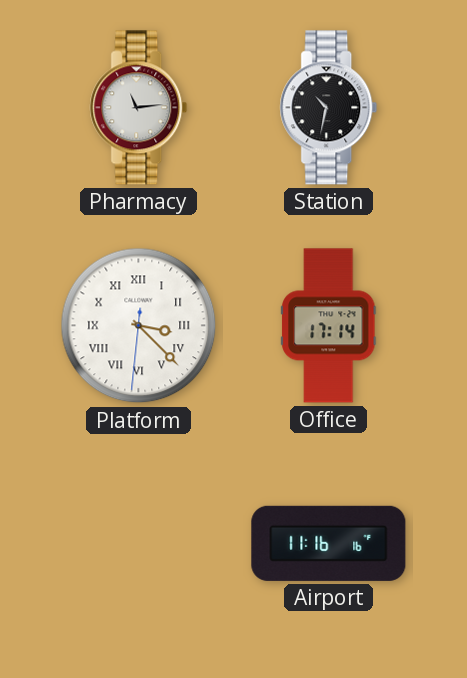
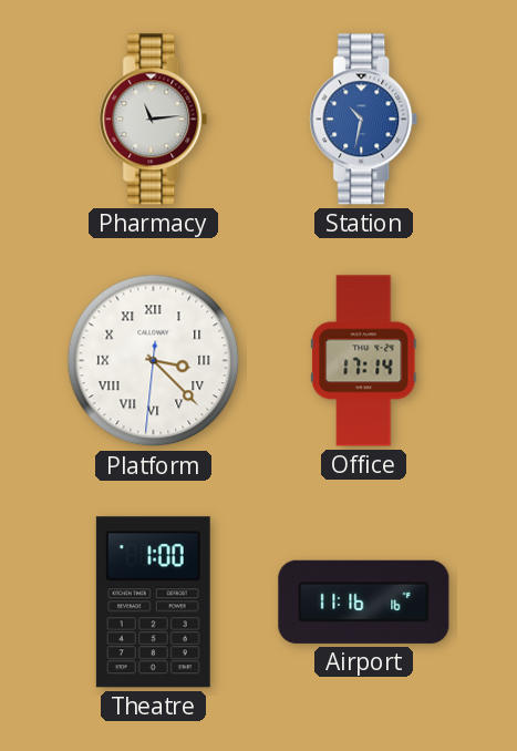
Station dial: black -> blue
Theatre: none -> 1:00
